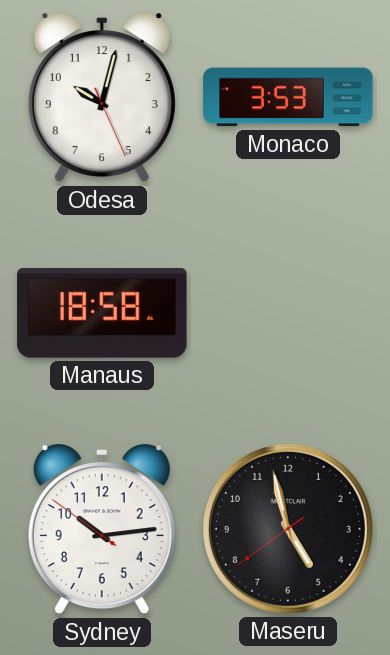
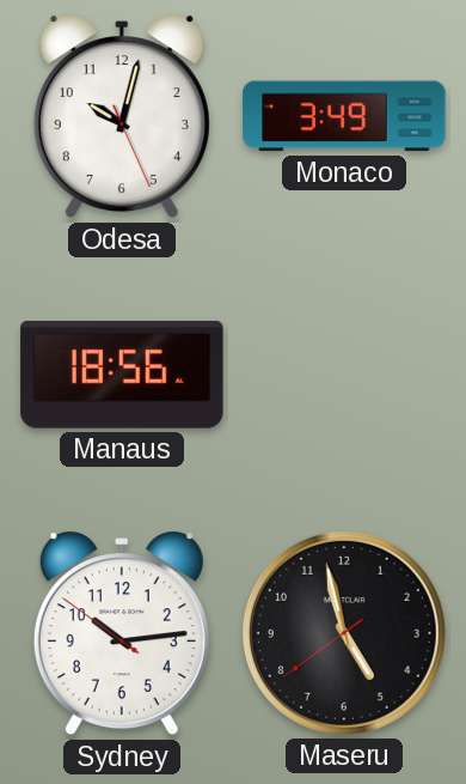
Monaco: 3:53 -> 3:49
Manaus: 18:58 -> 18:56
